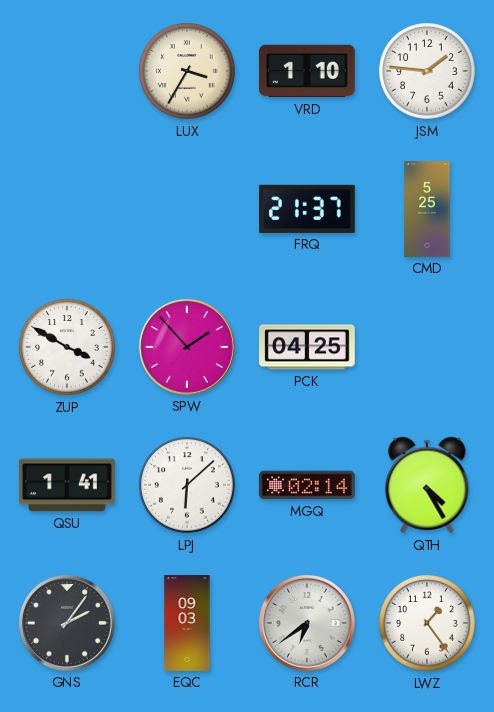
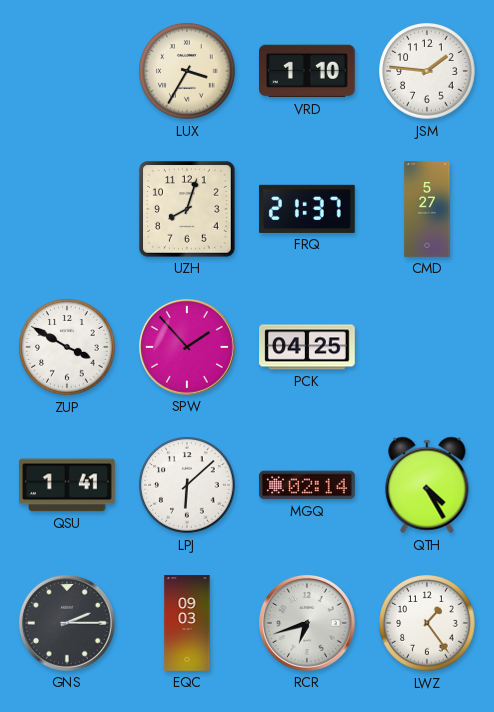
UZH: none -> 8:03
CMD: 5:25 -> 5:27
GNS: 2:06 -> 2:15
RCR: 6:39 -> 6:42
